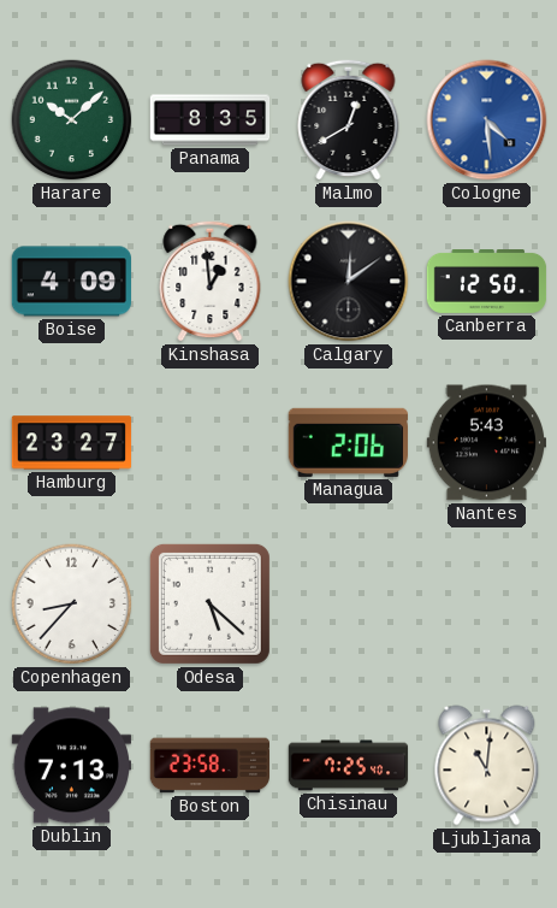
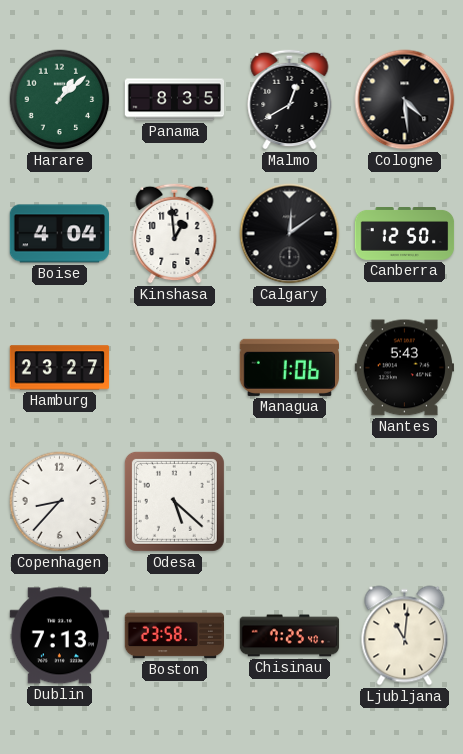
Harare: 10:08 -> 1:08
Cologne dial: blue -> black
Boise: 4:09 -> 4:04
Managua: 2:06 -> 1:06
